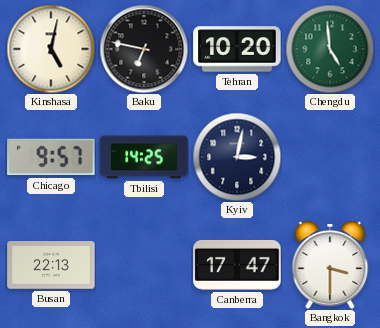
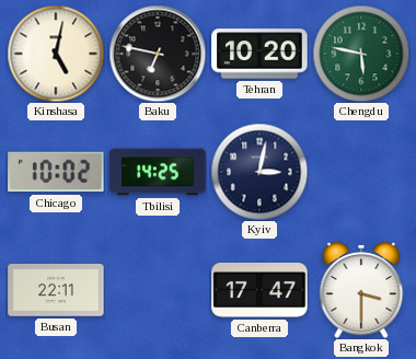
Chengdu: 4:59 -> 5:47
Chicago: 9:57 -> 10:02
Busan: 22:13 -> 22:11
